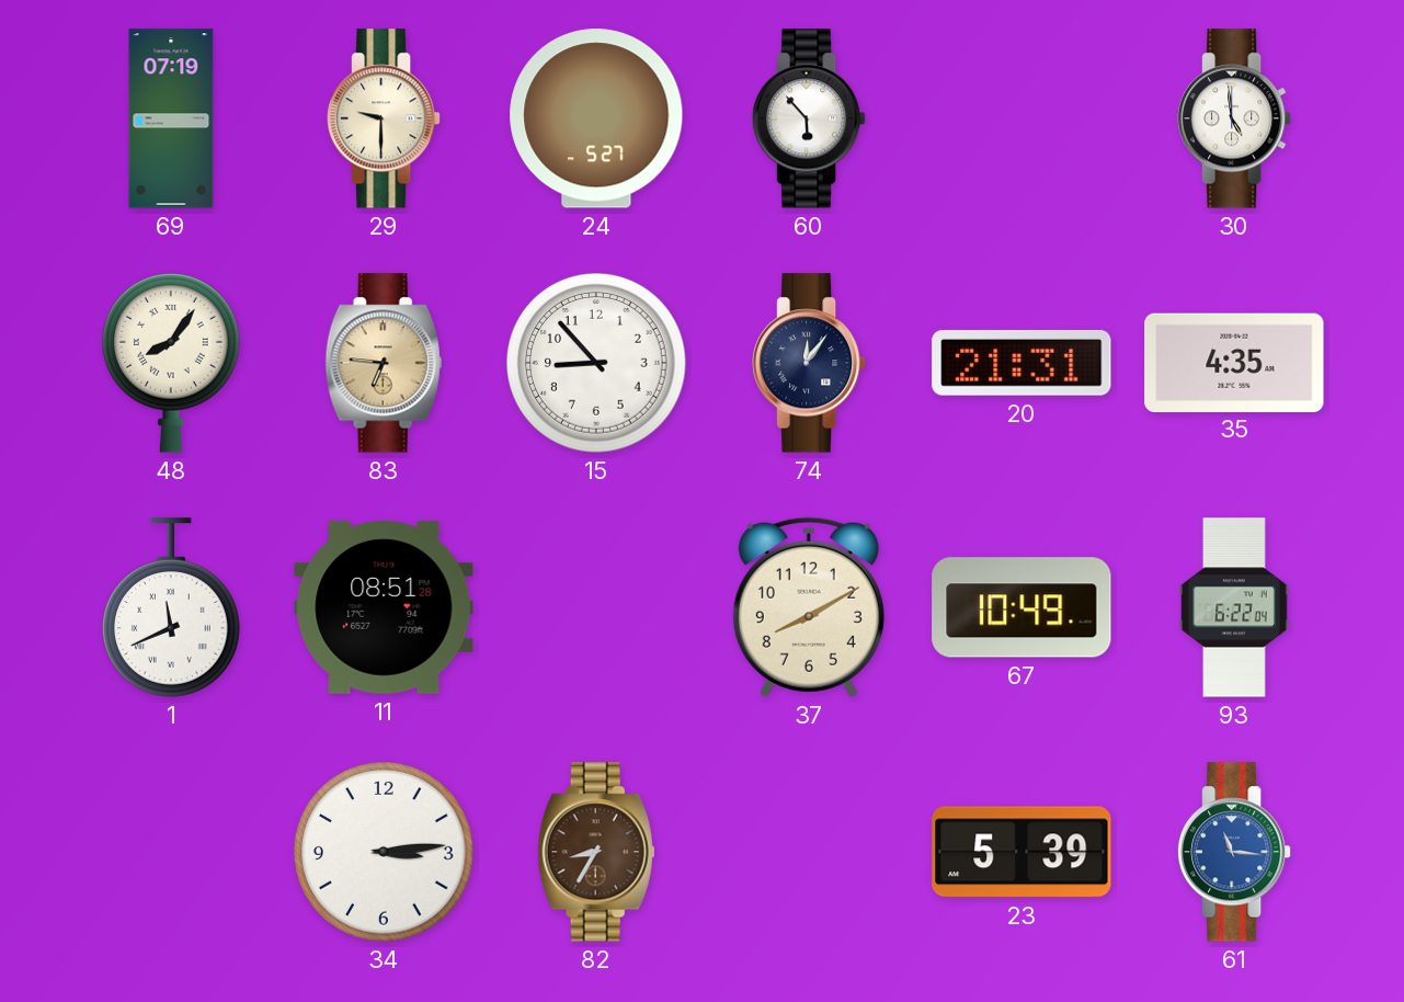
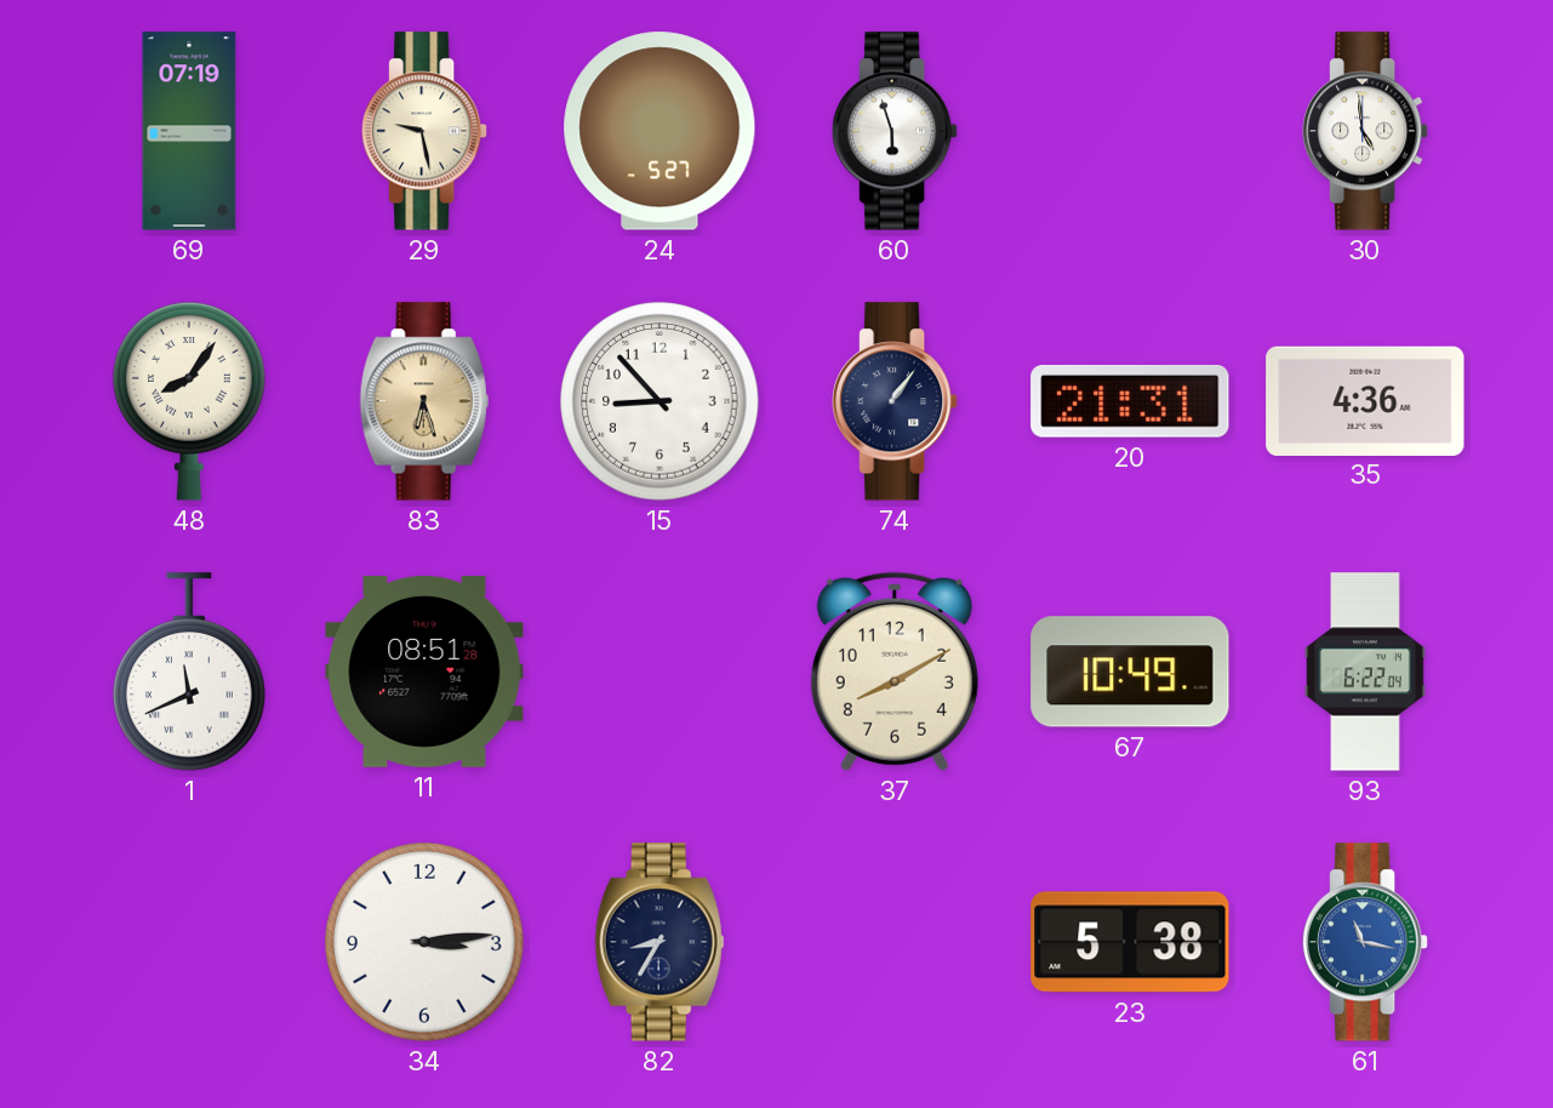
29: 9:30 -> 9:28
60: 5:53 -> 5:57
83: 6:46 -> 6:27
74: 12:06 -> 1:06
35: 4:35 -> 4:36
82 dial: brown -> navy
23: 5:39 -> 5:38
61: 11:16 -> 11:17
